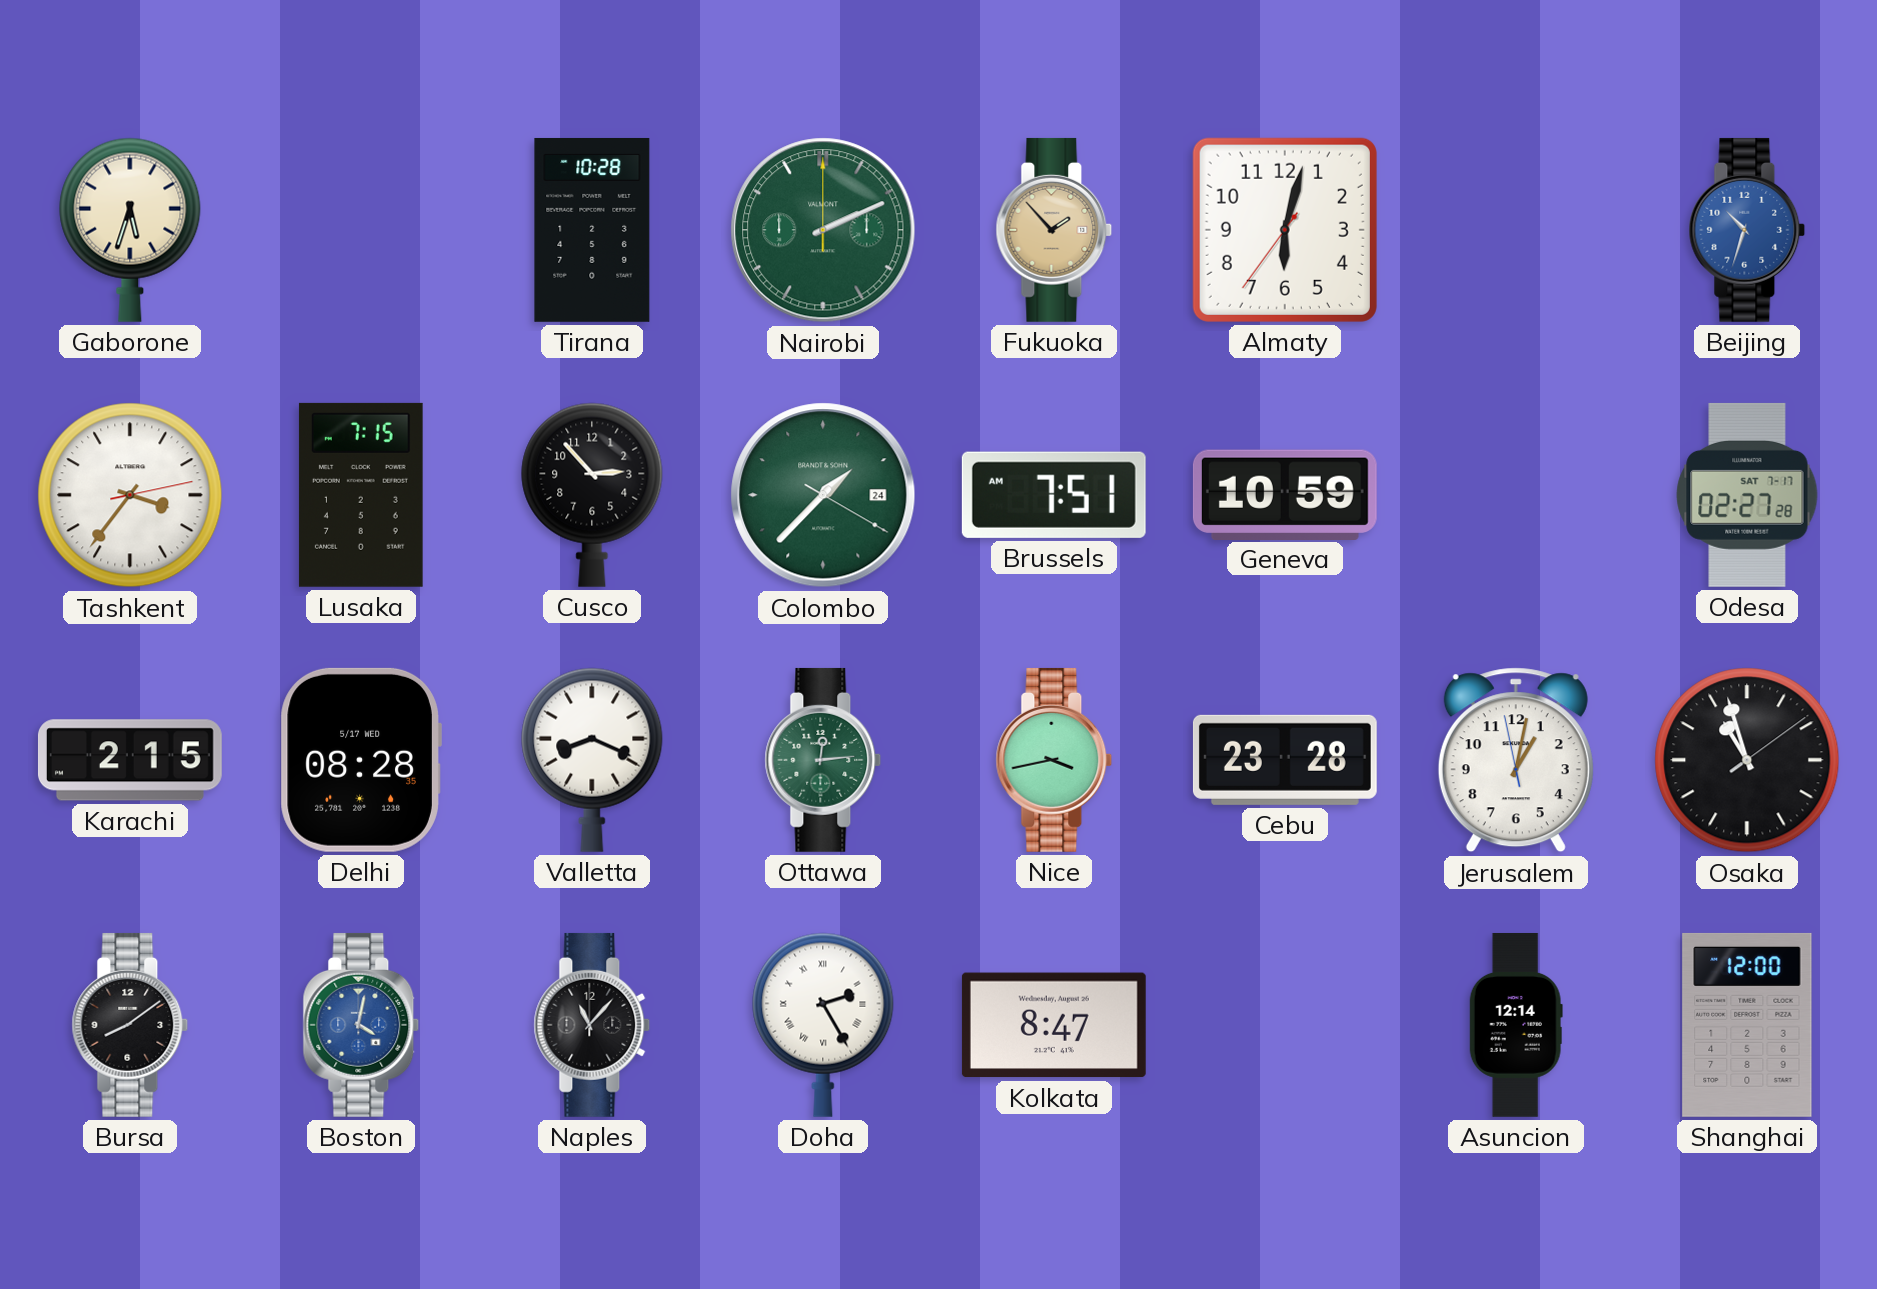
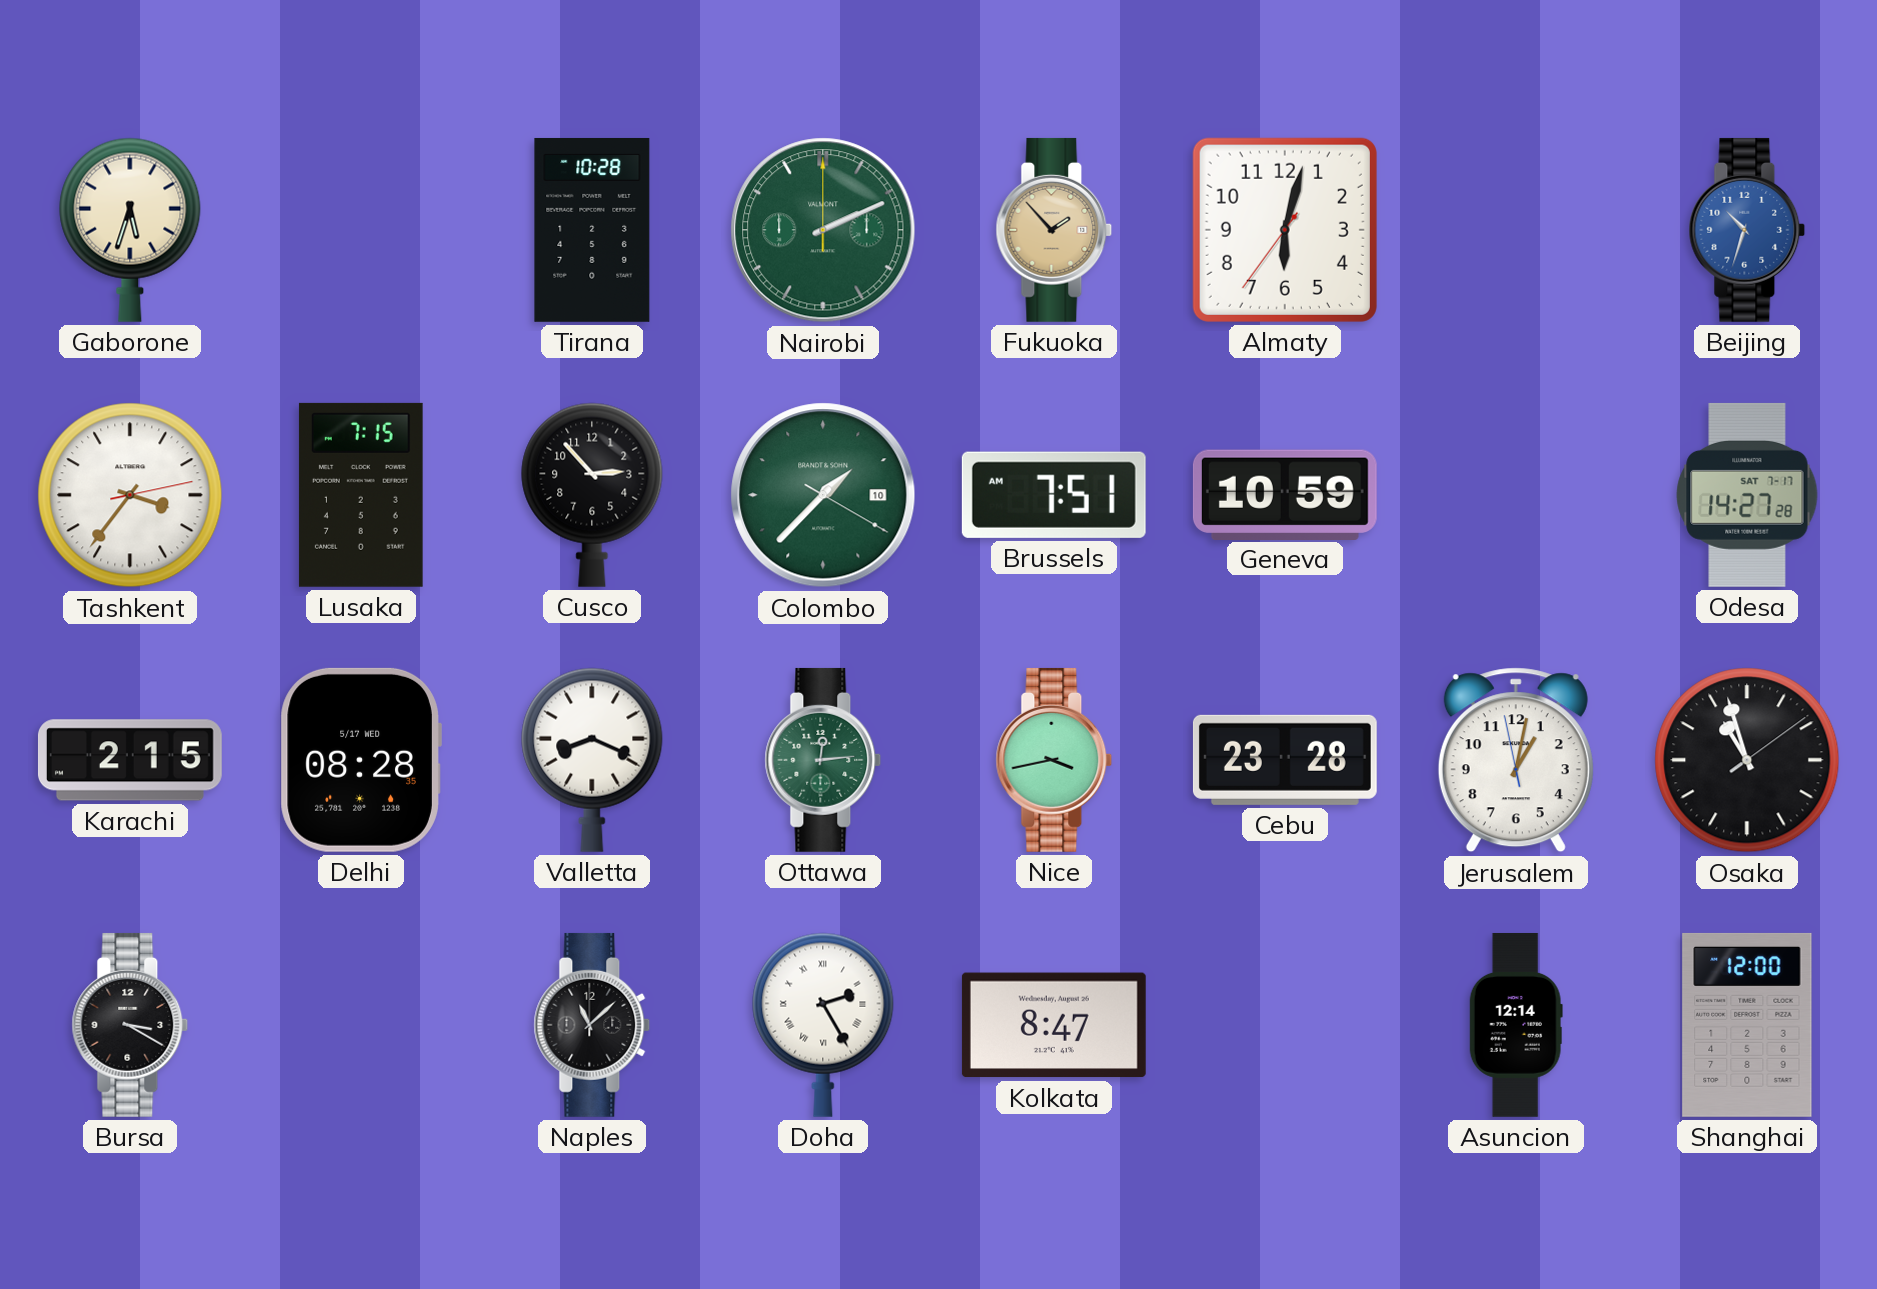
Colombo date: 24 -> 10
Odesa: 02:27 -> 14:27
Bursa: 8:09 -> 3:20
Boston: 4:02 -> none
Naples: 11:07 -> 11:08
